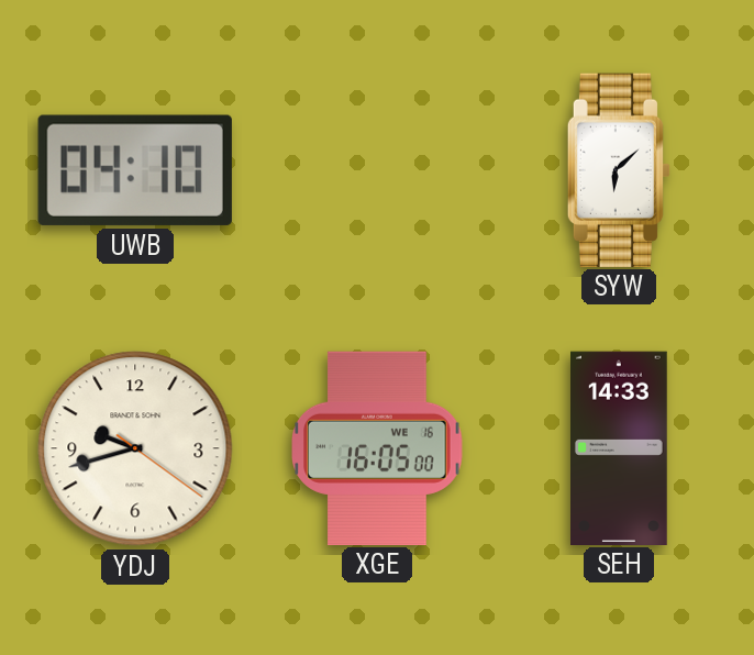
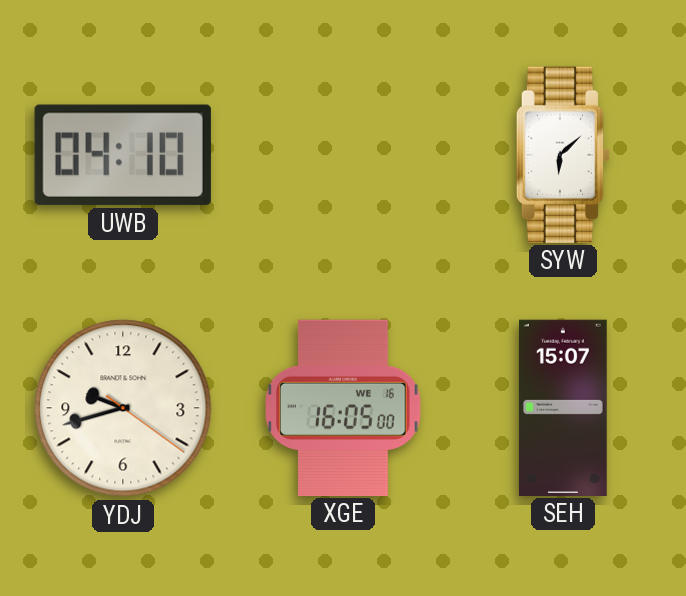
SEH: 14:33 -> 15:07
